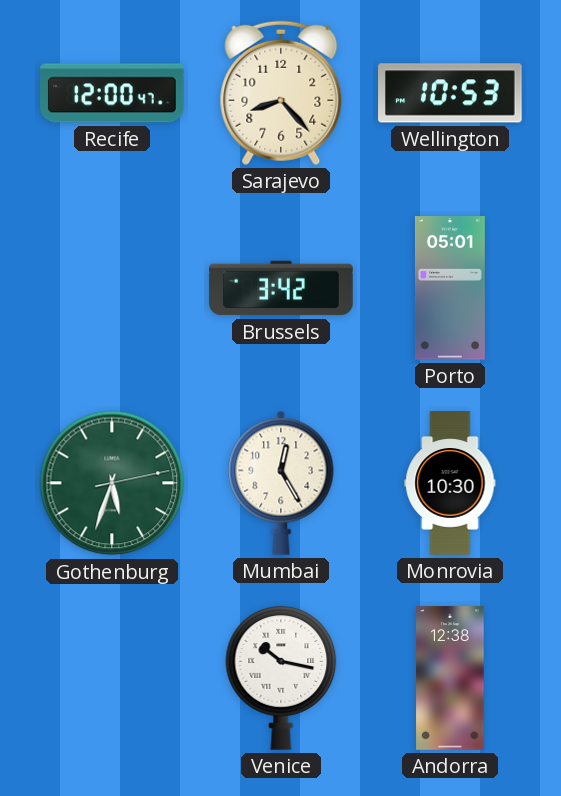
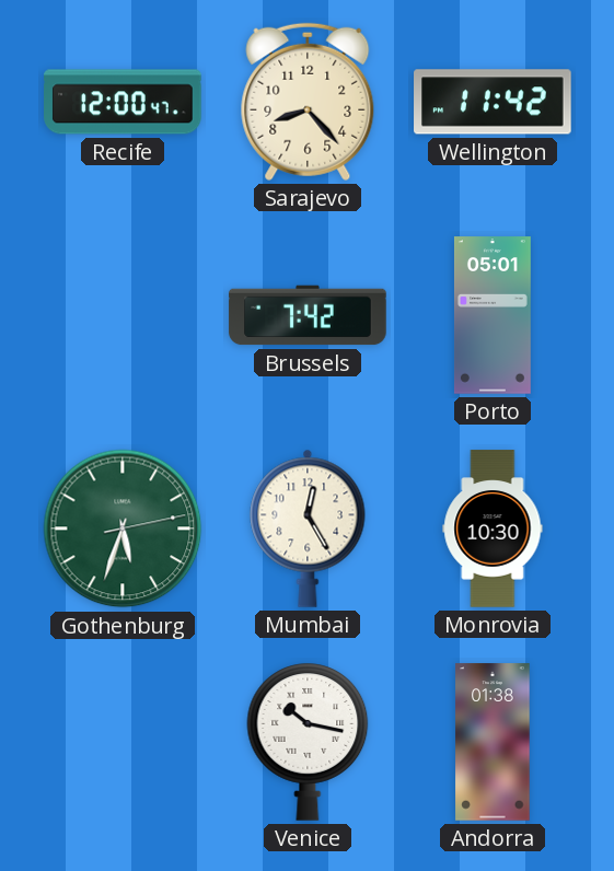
Wellington: 10:53 -> 11:42
Brussels: 3:42 -> 7:42
Andorra: 12:38 -> 01:38
